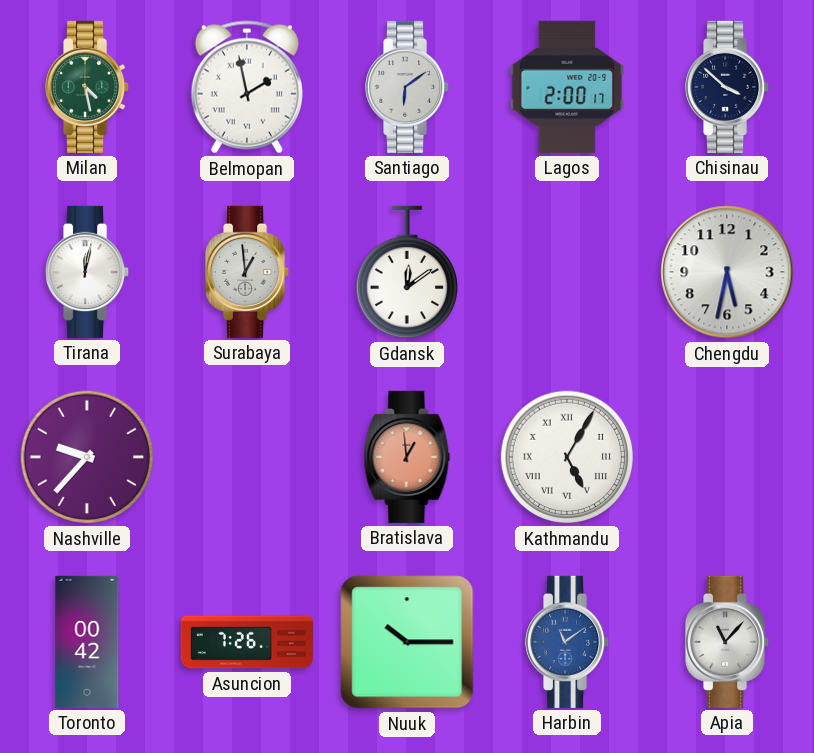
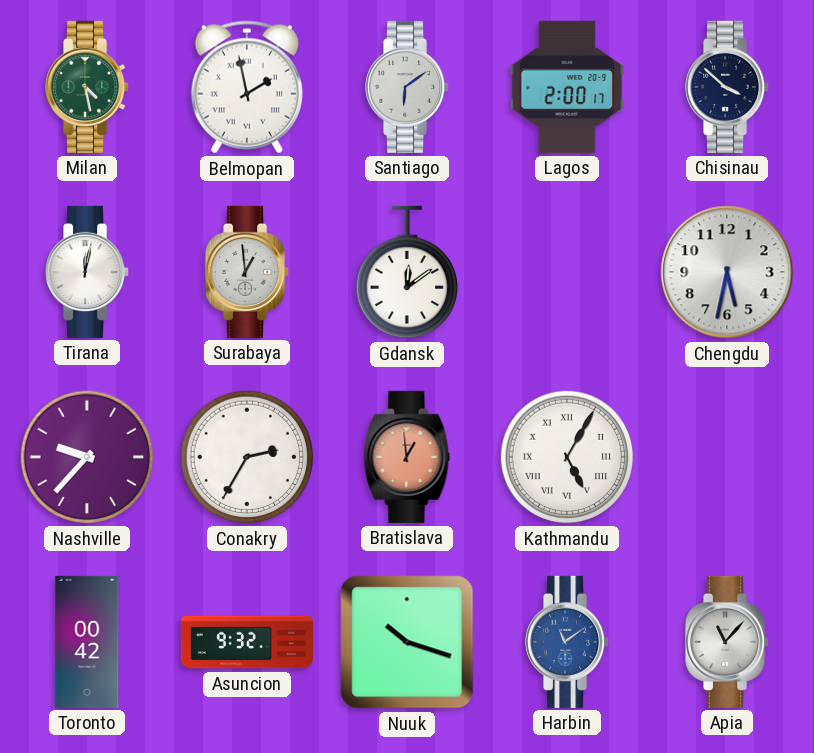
Conakry: none -> 2:35
Asuncion: 7:26 -> 9:32
Nuuk: 10:15 -> 10:18
